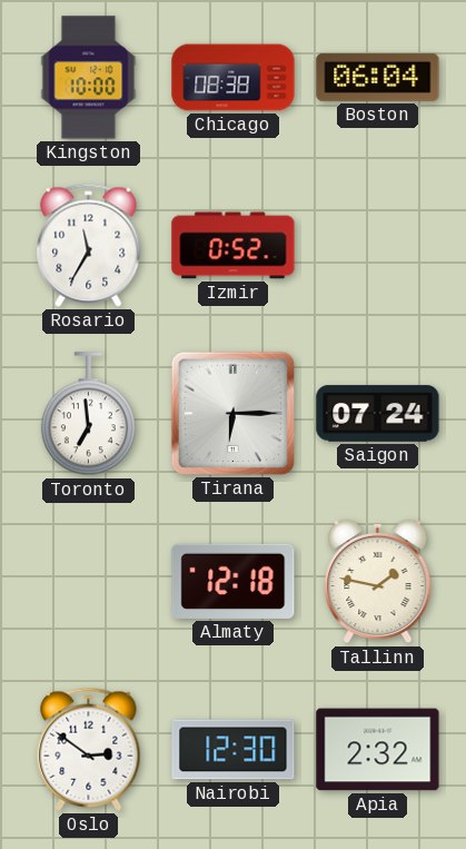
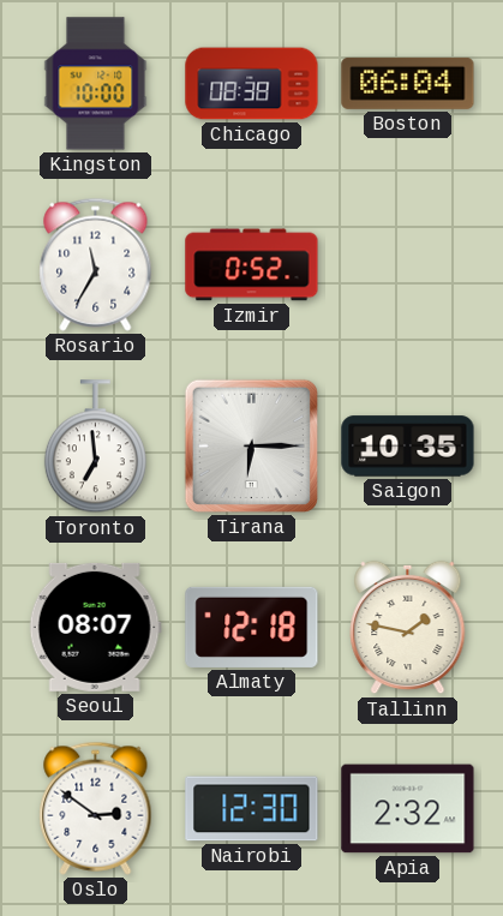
Saigon: 07:24 -> 10:35
Seoul: none -> 08:07
